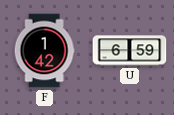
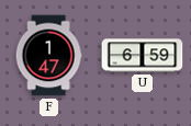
F: 1:42 -> 1:47
